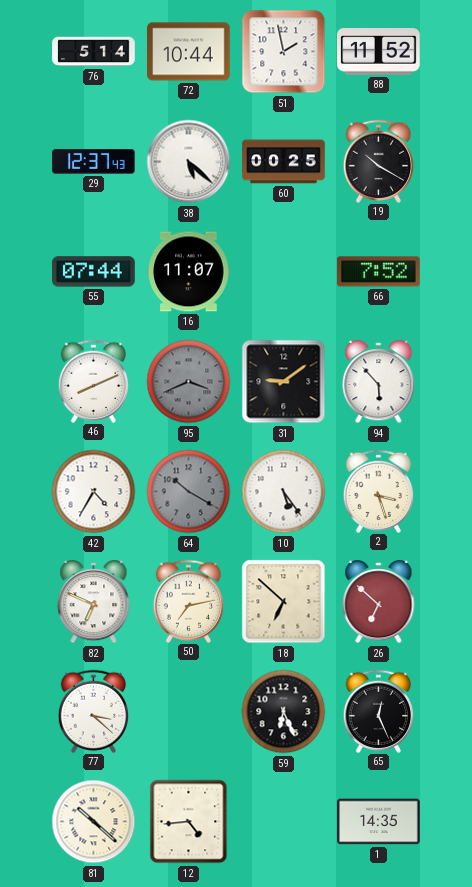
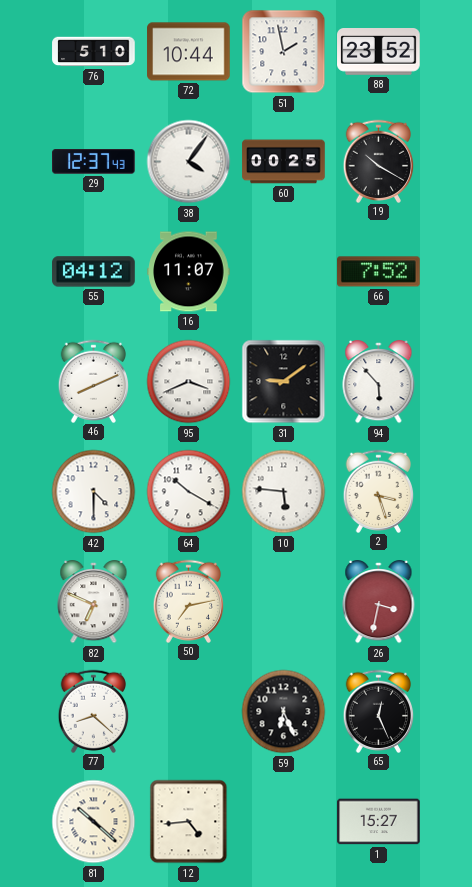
76: 5:14 -> 5:10
88: 11:52 -> 23:52
38: 5:22 -> 4:06
55: 07:44 -> 04:12
95 dial: grey -> white
42: 4:35 -> 4:30
64 dial: grey -> white
10: 5:24 -> 5:46
18: 6:52 -> none
26: 6:52 -> 3:32
77: 3:22 -> 8:22
1: 14:35 -> 15:27
